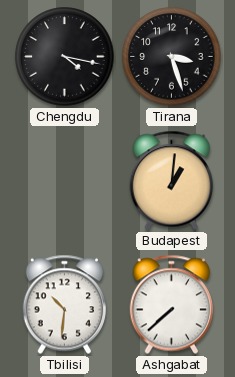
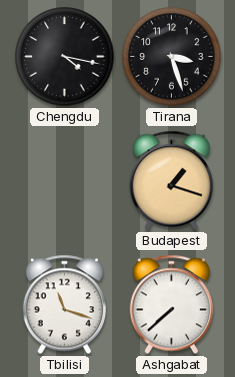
Budapest: 1:01 -> 1:18
Tbilisi: 10:31 -> 11:18
